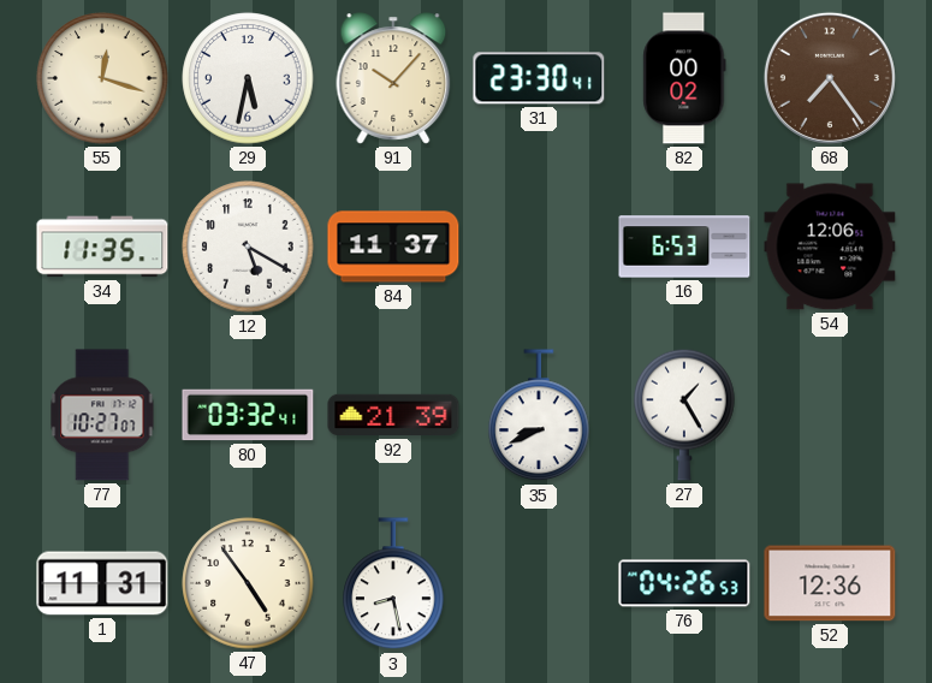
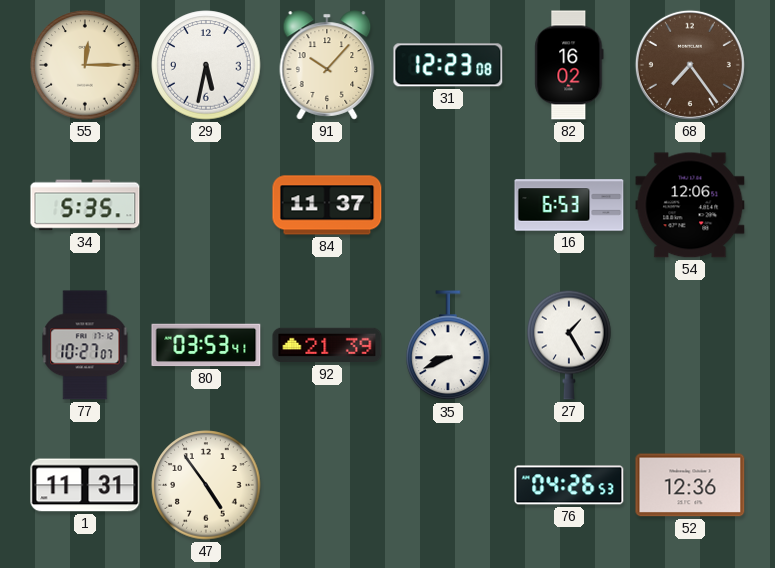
55: 12:18 -> 12:15
31: 23:30 -> 12:23
82: 00:02 -> 16:02
34: 11:35 -> 5:35
12: 5:20 -> none
80: 03:32 -> 03:53
3: 8:28 -> none
